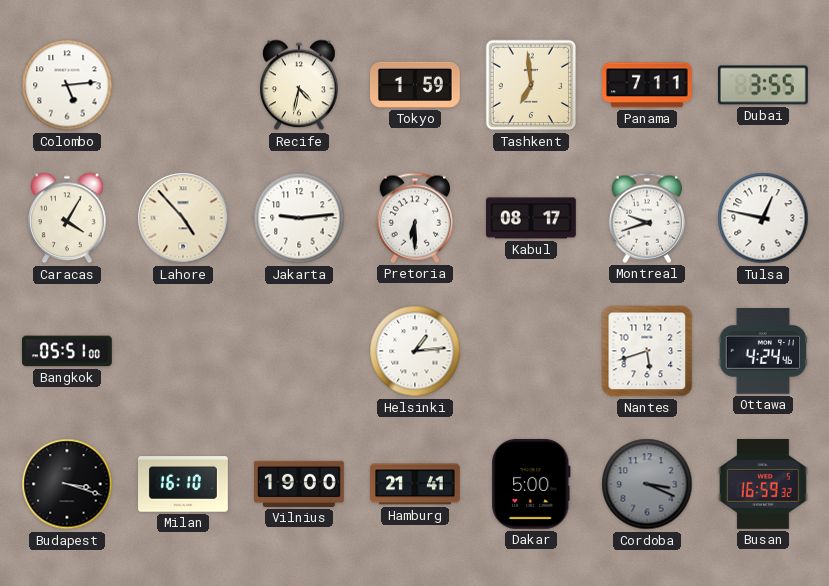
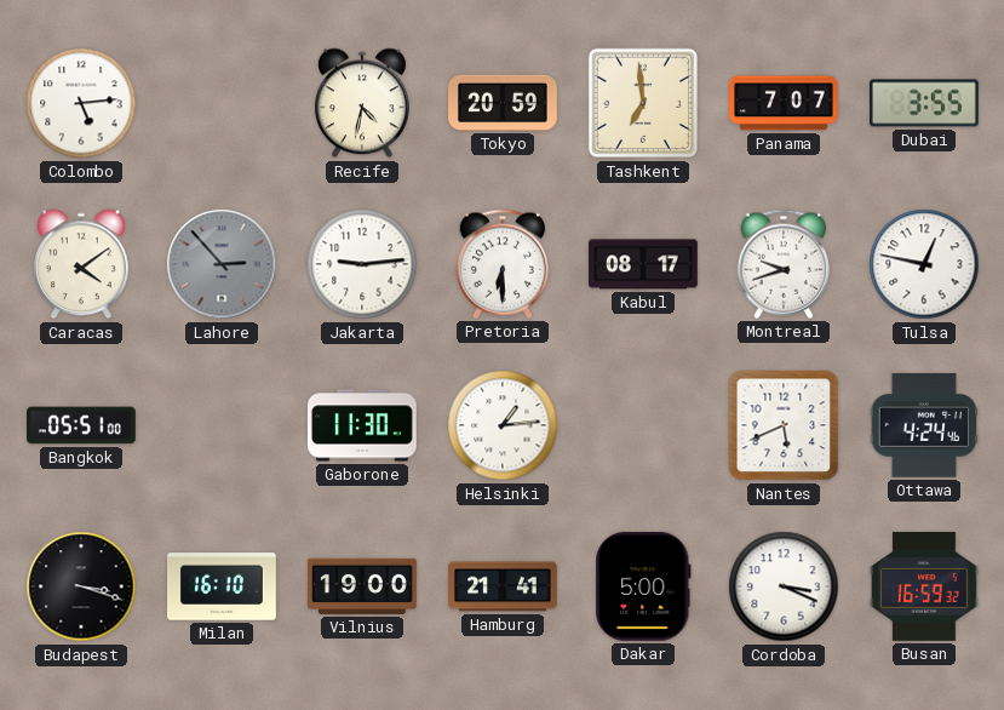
Tokyo: 1:59 -> 20:59
Panama: 7:11 -> 7:07
Caracas: 4:05 -> 4:09
Lahore: 4:53 -> 2:53
Lahore dial: cream -> grey
Gaborone: none -> 11:30
Nantes: 5:42 -> 5:41
Cordoba dial: grey -> white
